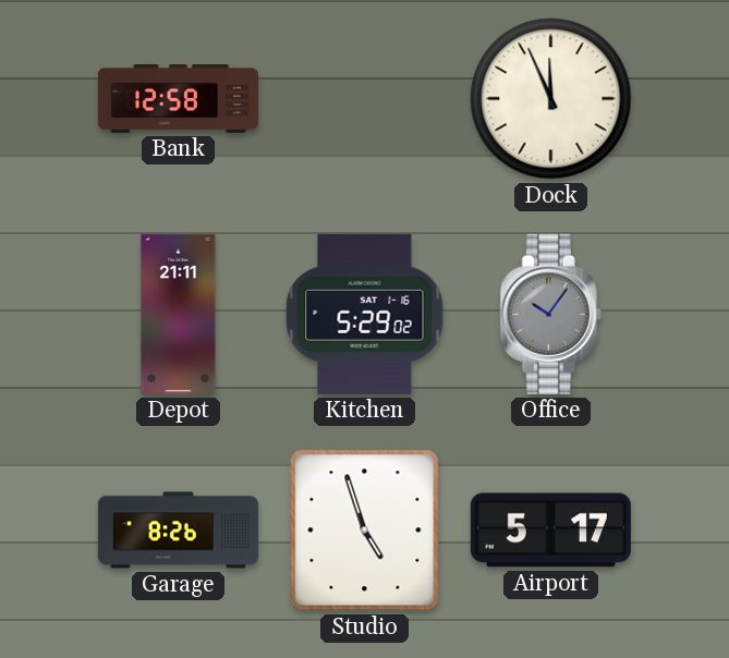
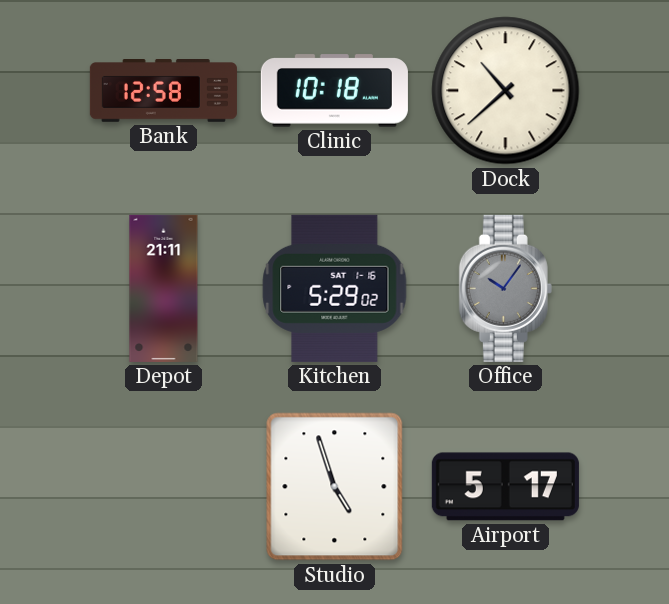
Clinic: none -> 10:18
Dock: 11:56 -> 10:38
Garage: 8:26 -> none
